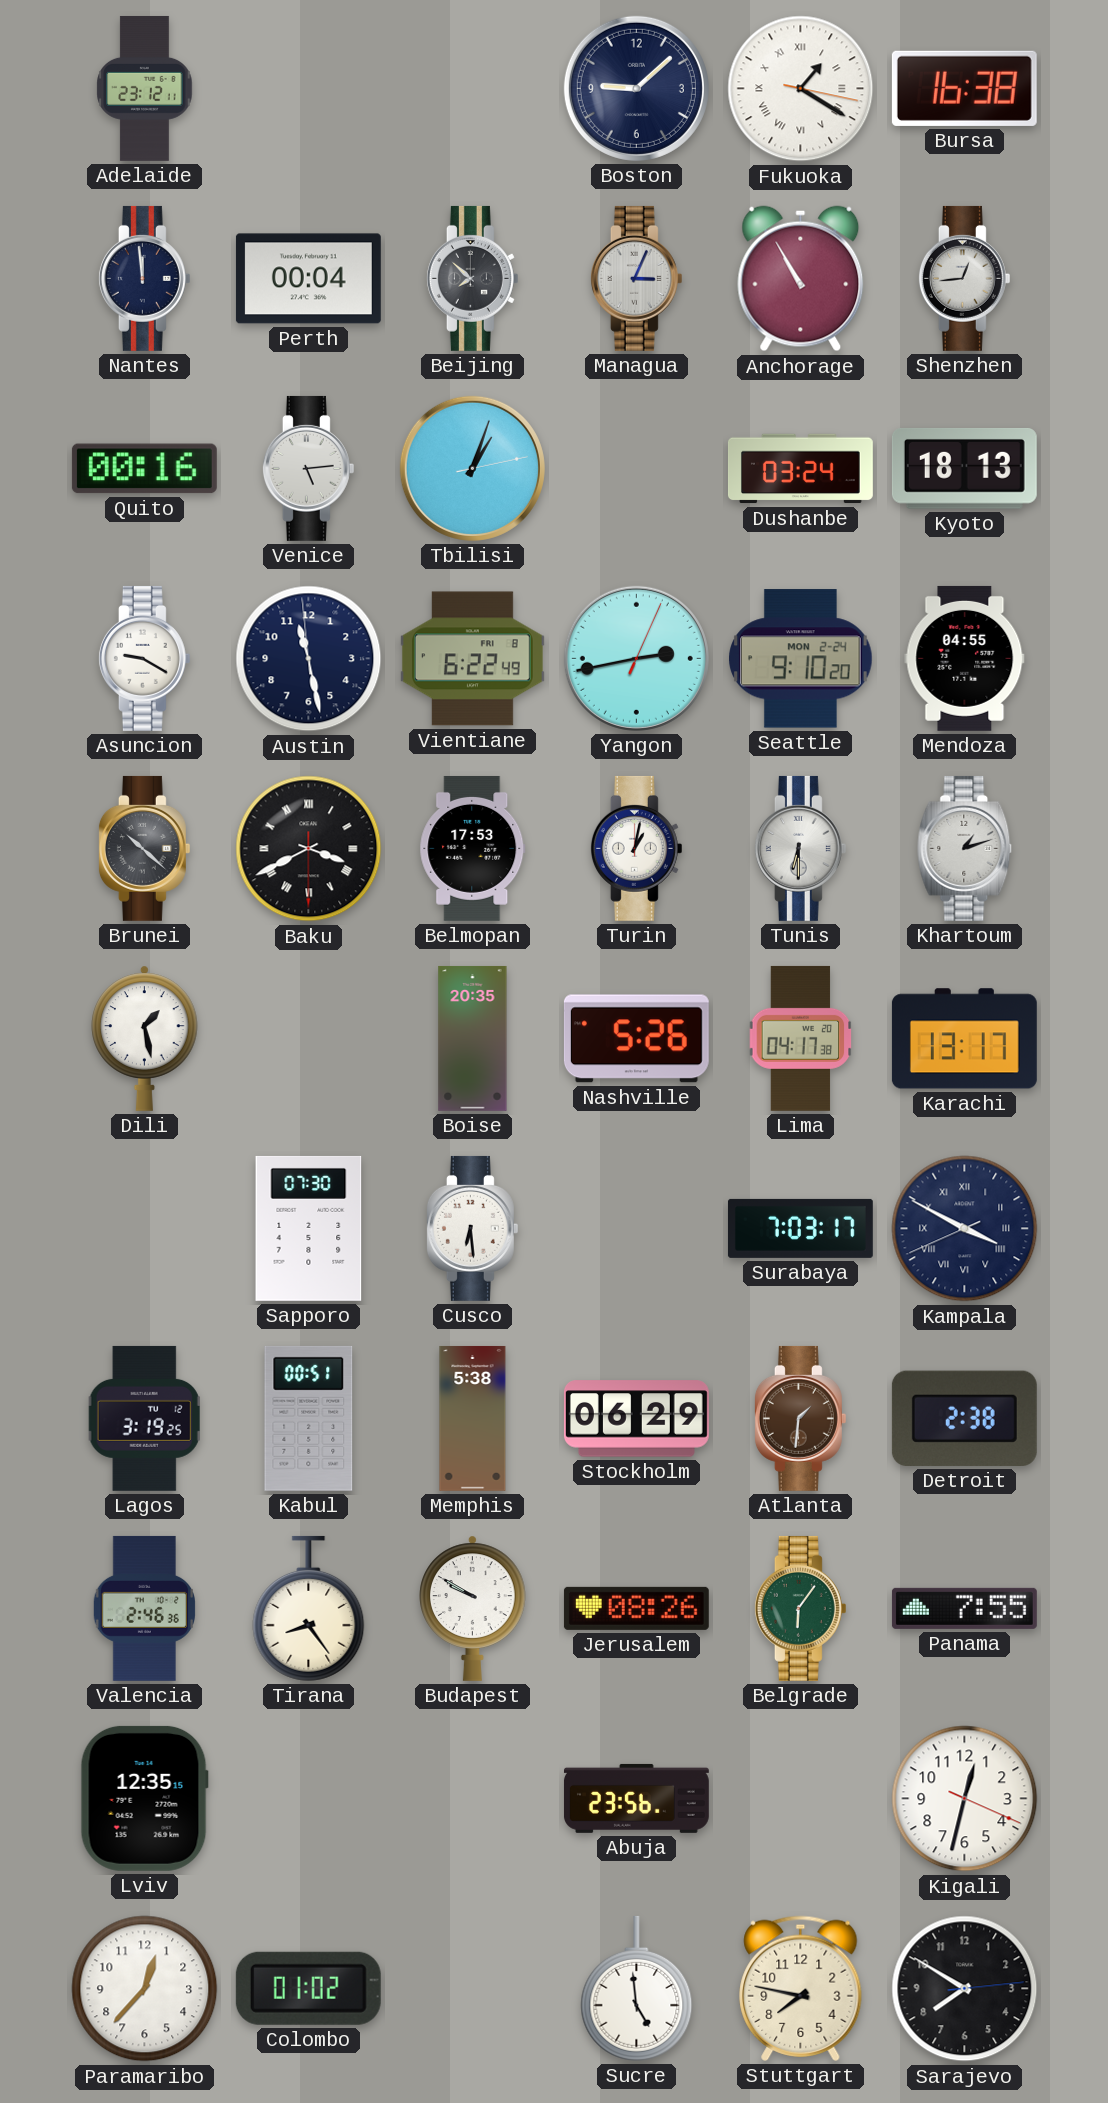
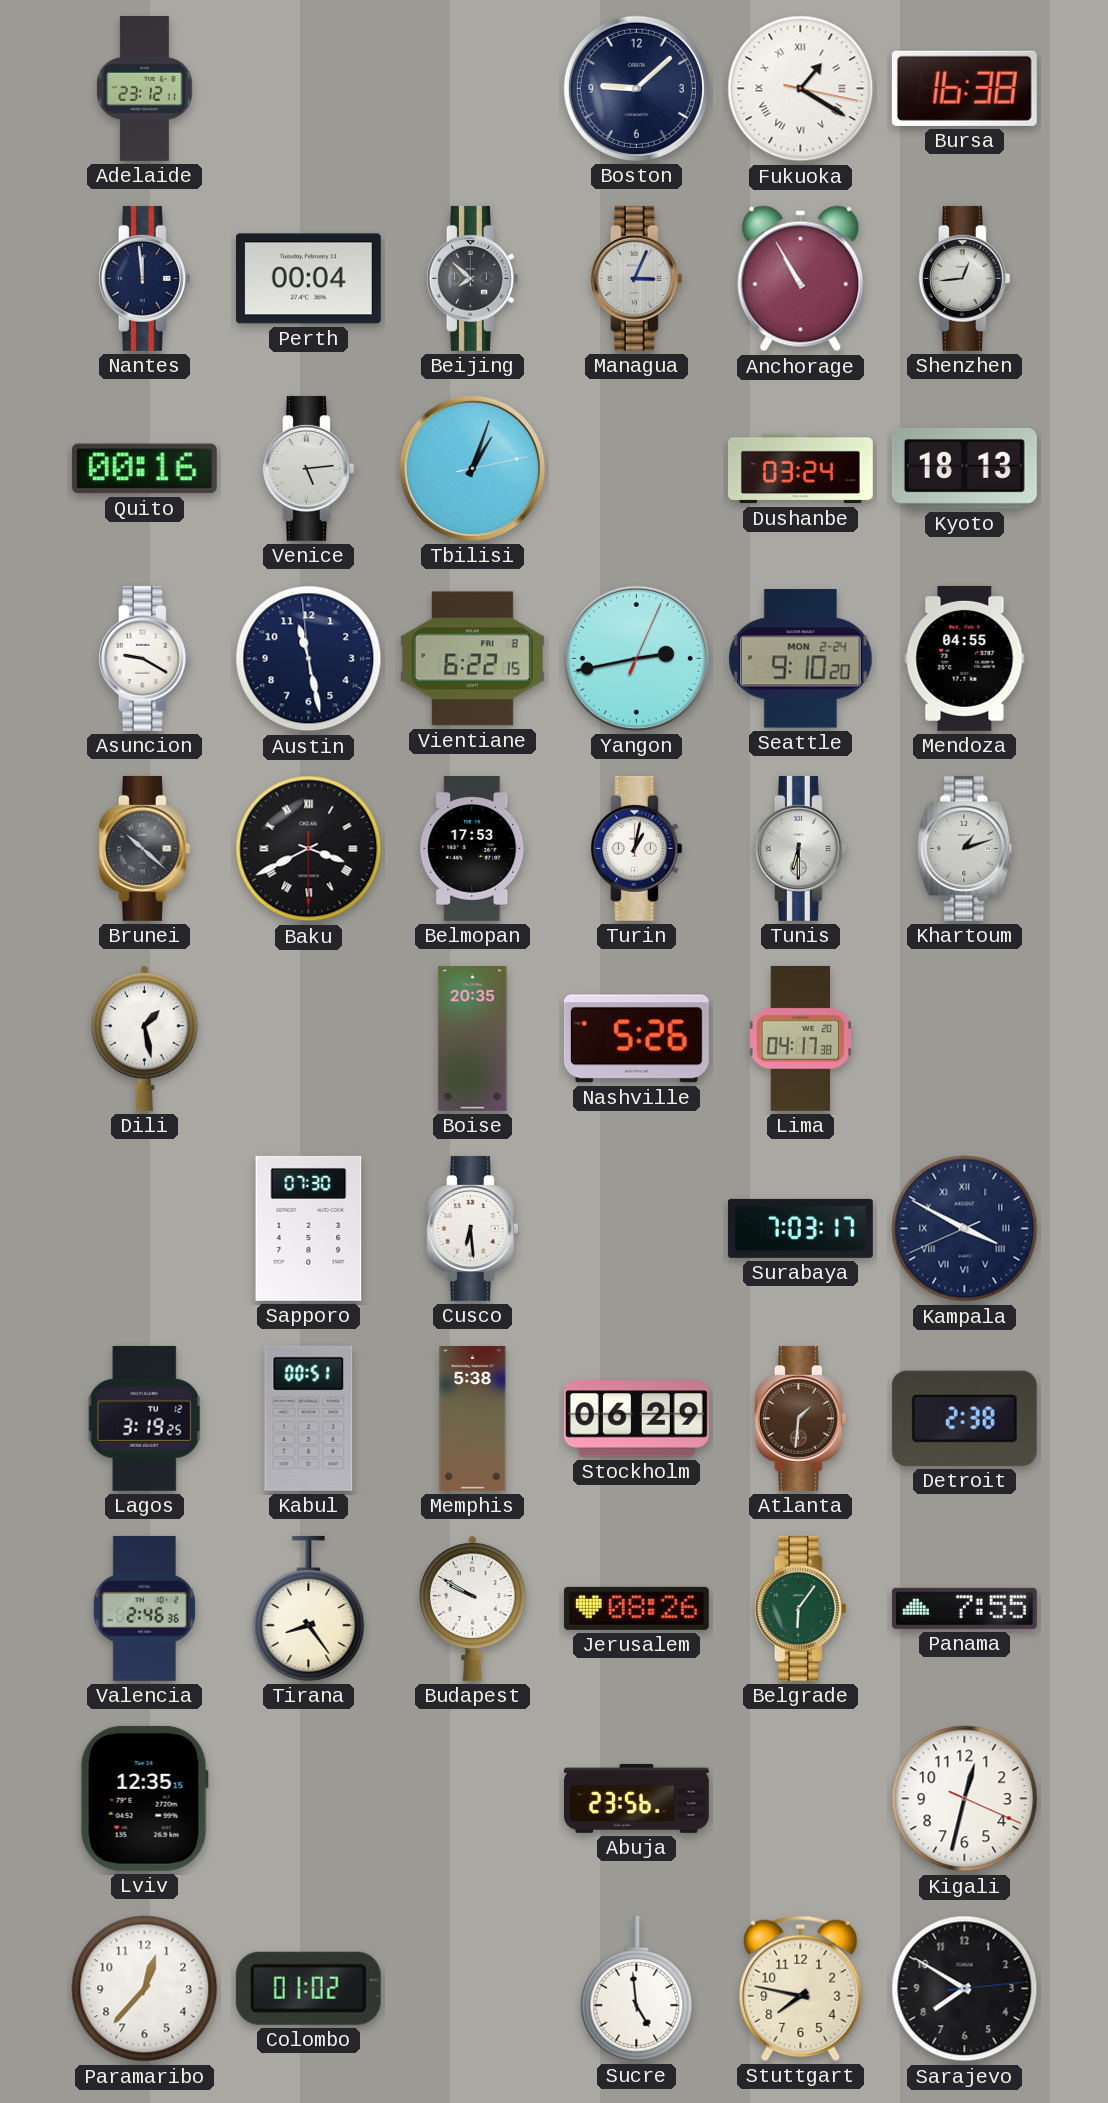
Vientiane: 6:22:49 -> 6:22:15
Karachi: 13:17 -> none
